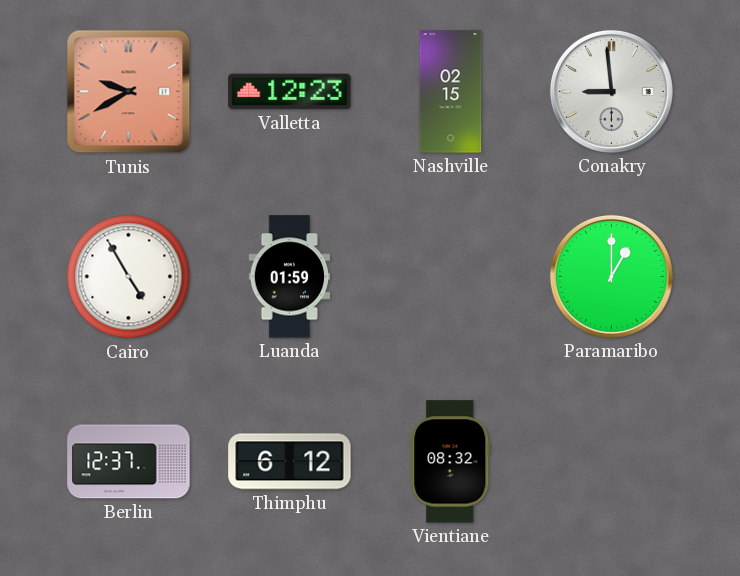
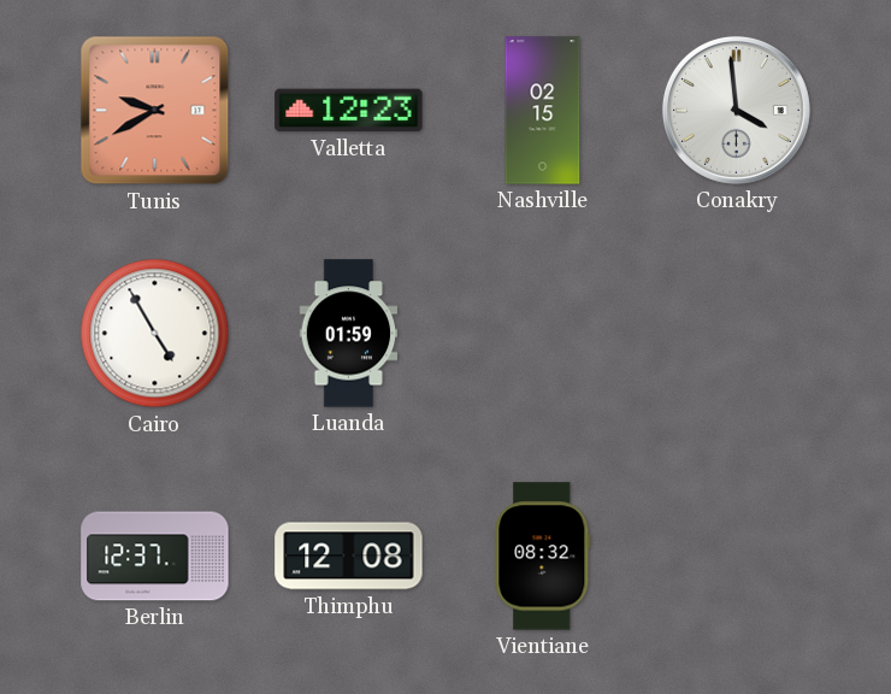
Conakry: 8:59 -> 3:59
Paramaribo: 1:00 -> none
Thimphu: 6:12 -> 12:08
